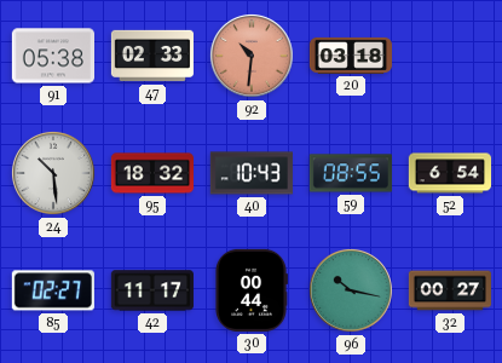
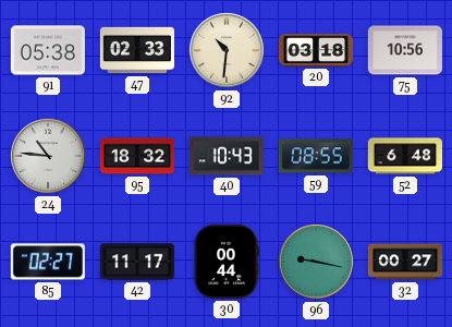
92 dial: salmon -> cream
75: none -> 10:56
24: 10:29 -> 10:46
52: 6:54 -> 6:48
96: 10:17 -> 9:17
